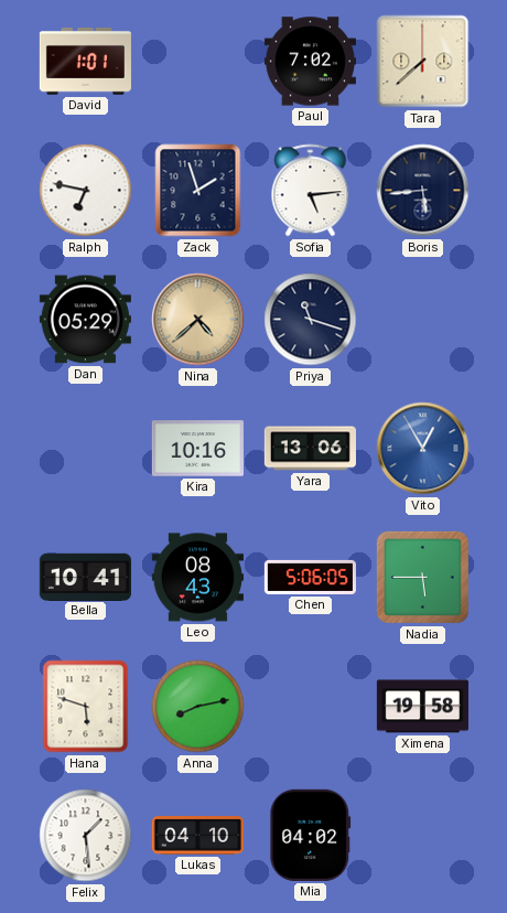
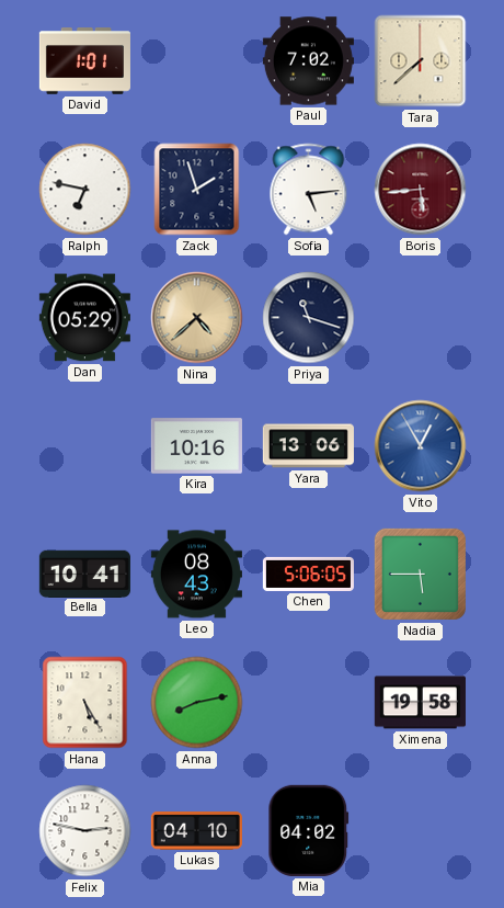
Boris dial: navy -> burgundy
Hana: 5:48 -> 5:25
Felix: 1:29 -> 2:47
